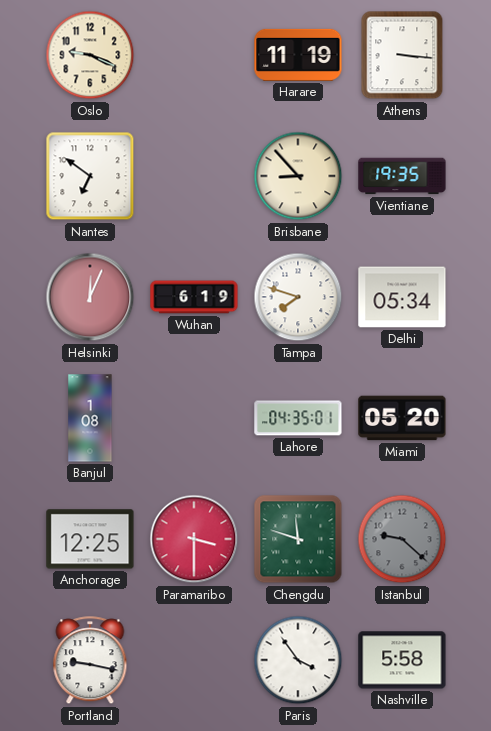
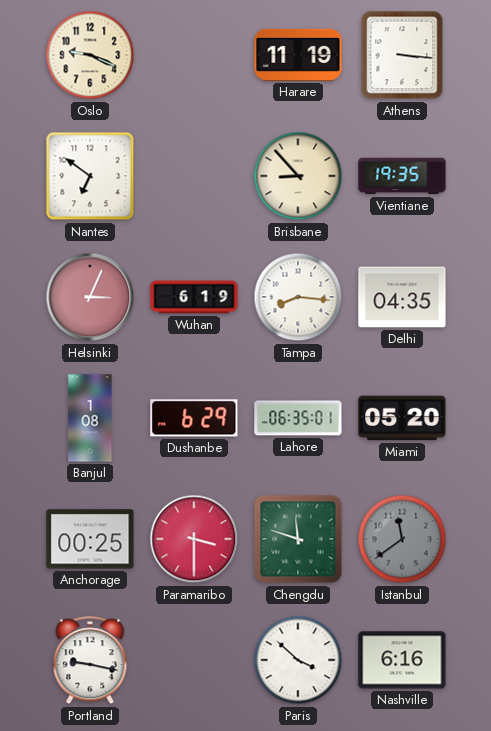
Helsinki: 12:04 -> 3:04
Tampa: 7:48 -> 8:16
Delhi: 05:34 -> 04:35
Dushanbe: none -> 6:29
Lahore: 04:35 -> 06:35
Anchorage: 12:25 -> 00:25
Istanbul: 9:22 -> 11:39
Paris: 3:54 -> 3:52
Nashville: 5:58 -> 6:16
